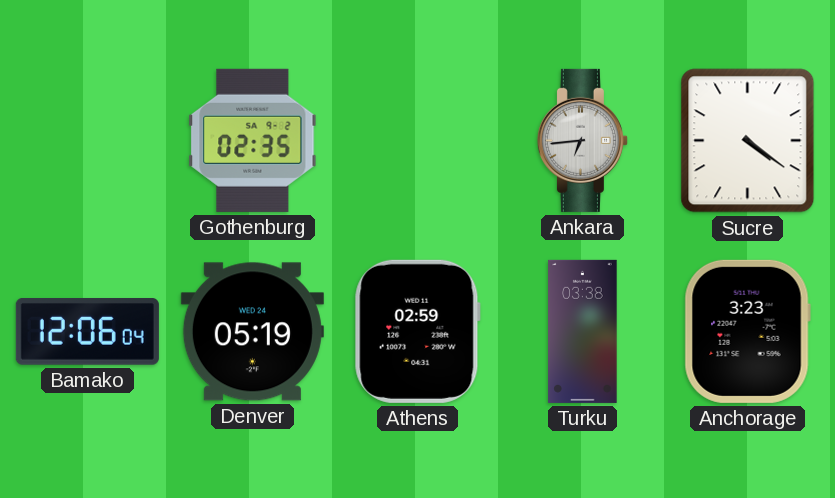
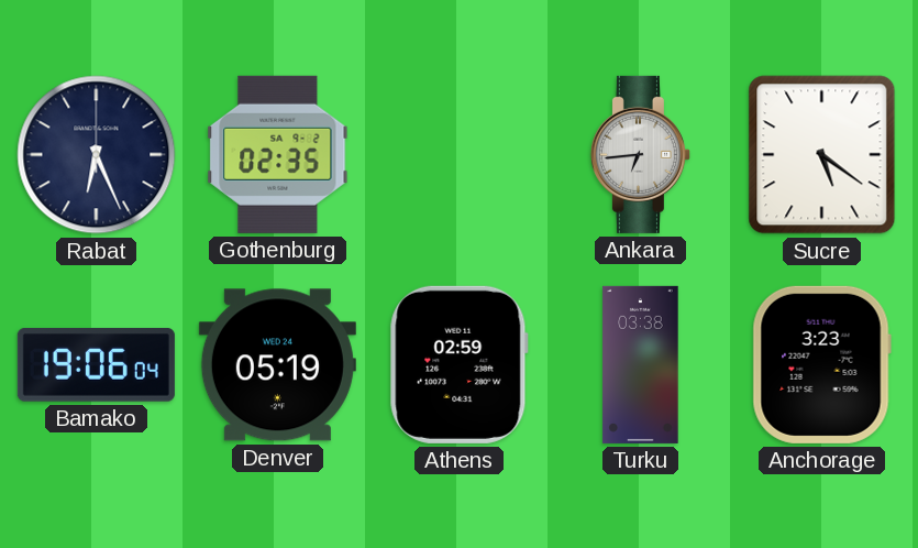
Rabat: none -> 6:26
Sucre: 4:21 -> 5:21
Bamako: 12:06 -> 19:06
